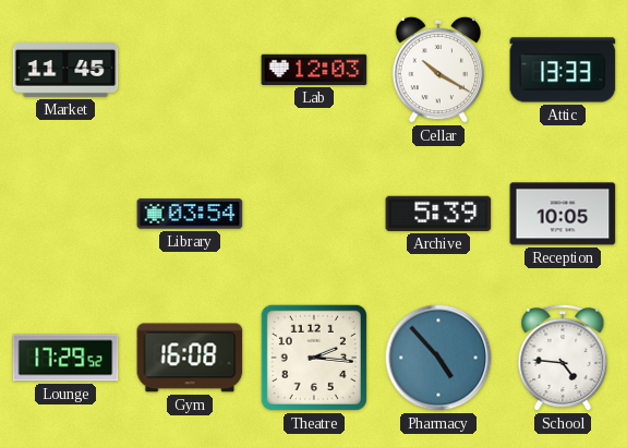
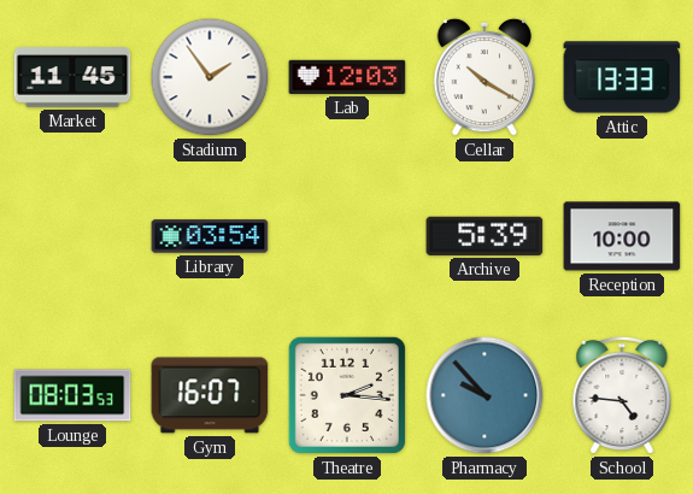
Stadium: none -> 1:54
Reception: 10:05 -> 10:00
Lounge: 17:29 -> 08:03
Gym: 16:08 -> 16:07
Pharmacy: 4:53 -> 9:53
